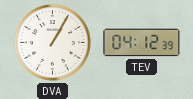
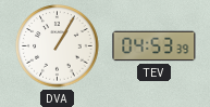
TEV: 04:12 -> 04:53
